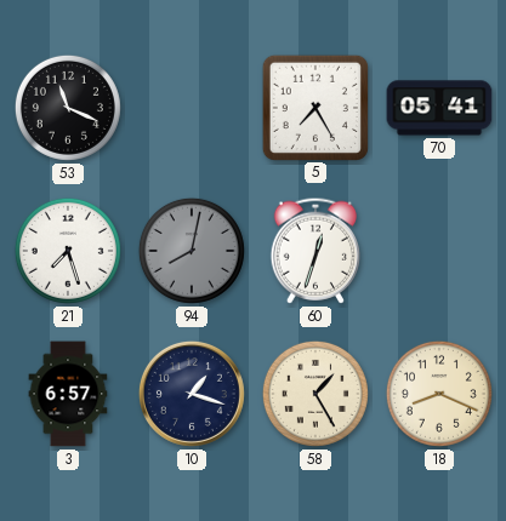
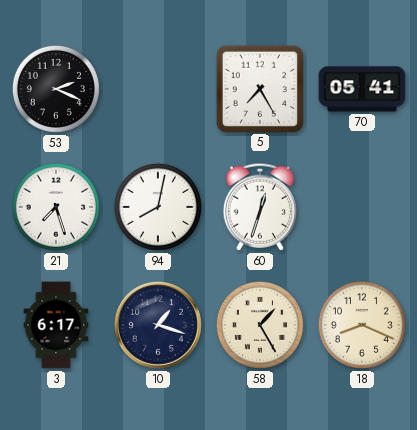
53: 11:19 -> 2:19
94 dial: grey -> white
3: 6:57 -> 6:17
